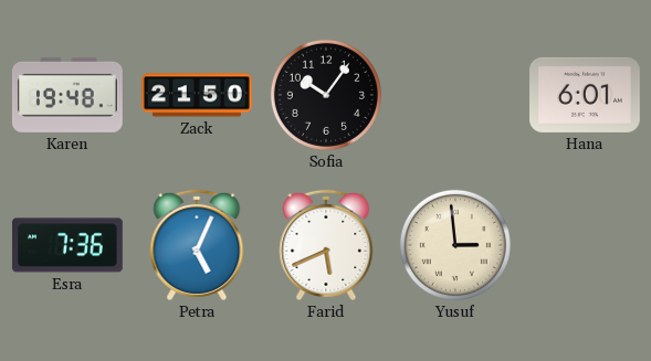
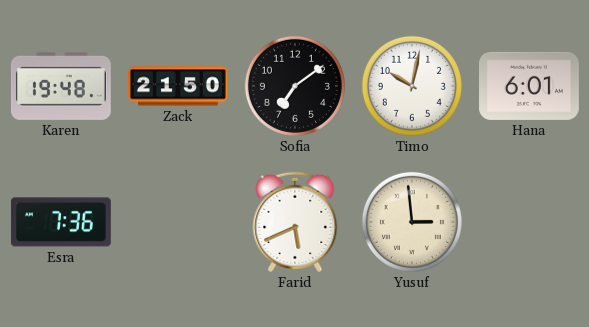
Sofia: 10:06 -> 7:09
Timo: none -> 10:02
Petra: 5:04 -> none
